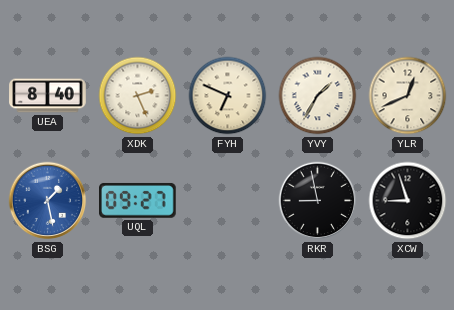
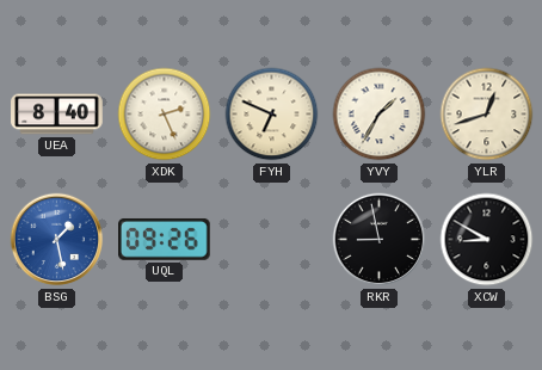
YLR: 12:41 -> 12:42
UQL: 09:27 -> 09:26
XCW: 8:57 -> 8:50
